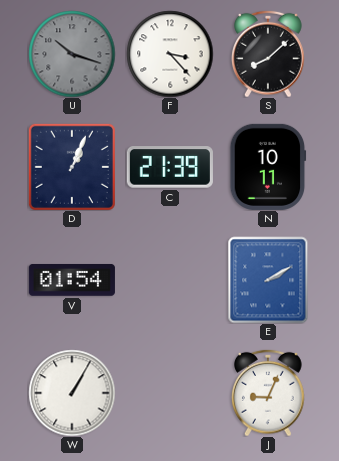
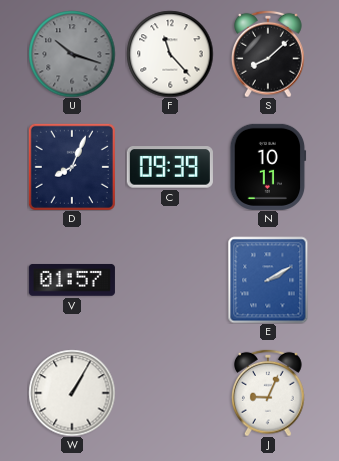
F: 3:23 -> 11:23
D: 1:04 -> 8:04
C: 21:39 -> 09:39
V: 01:54 -> 01:57
